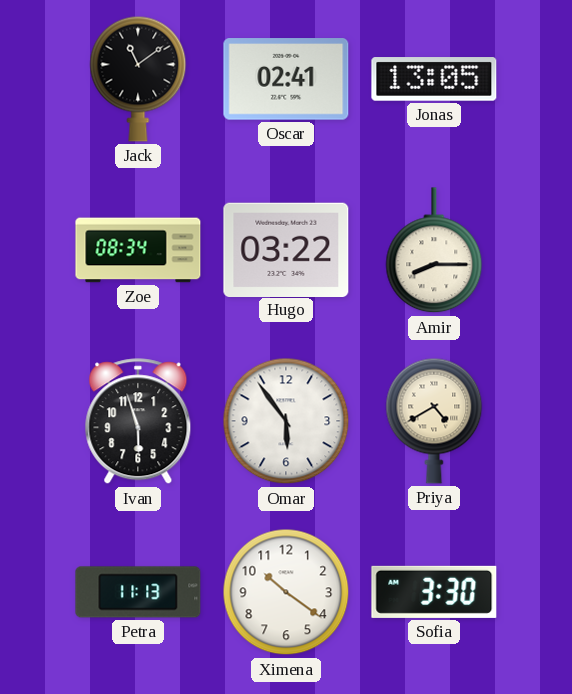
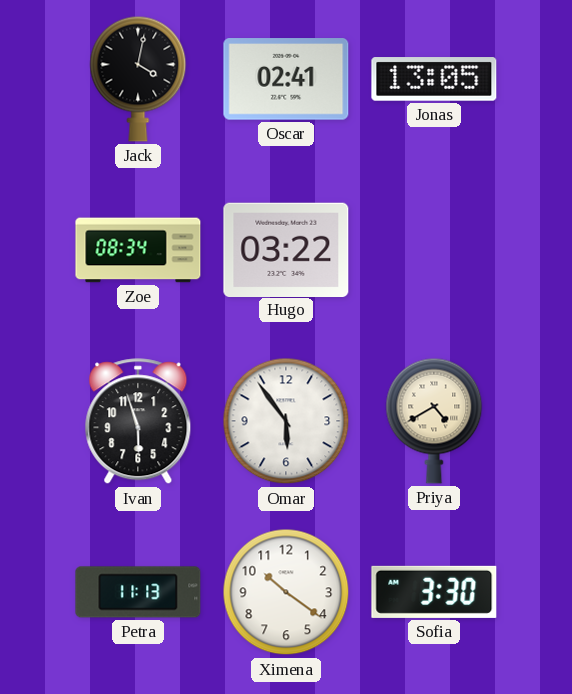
Jack: 11:09 -> 4:02
Amir: 8:15 -> none
